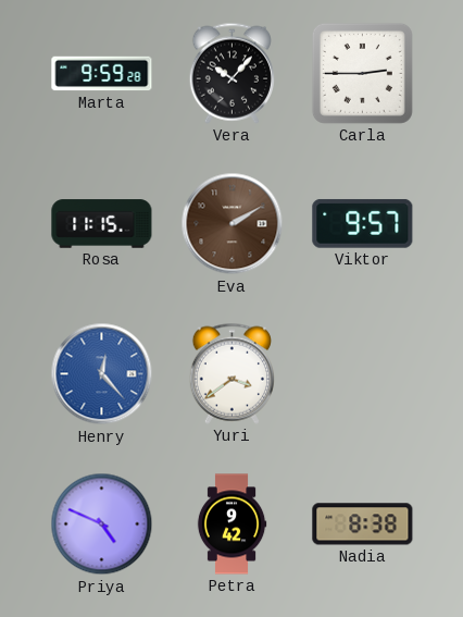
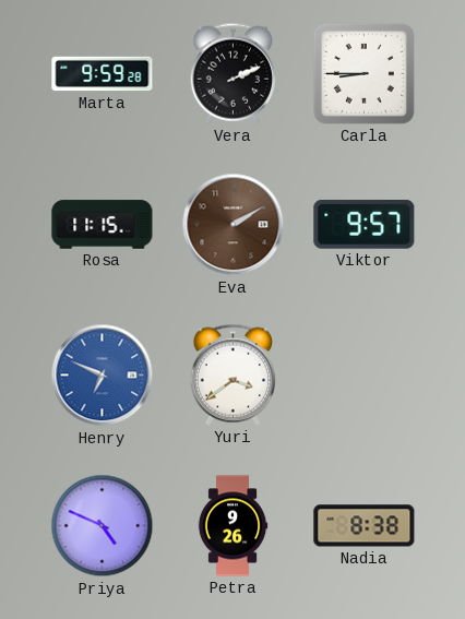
Vera: 10:07 -> 2:11
Carla: 2:45 -> 8:45
Henry: 12:23 -> 6:49
Petra: 9:42 -> 9:26
